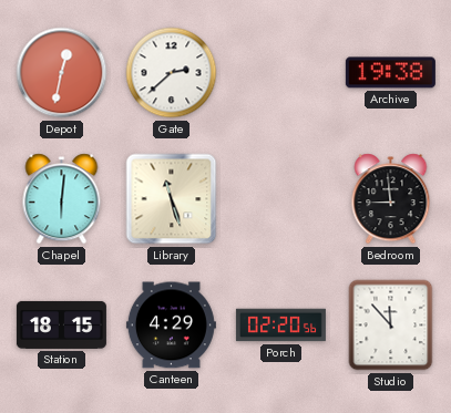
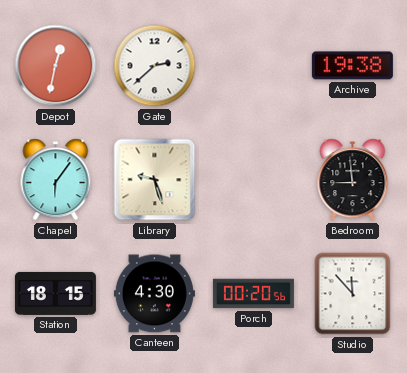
Chapel: 6:01 -> 6:06
Library: 11:27 -> 9:27
Canteen: 4:29 -> 4:30
Porch: 02:20 -> 00:20
